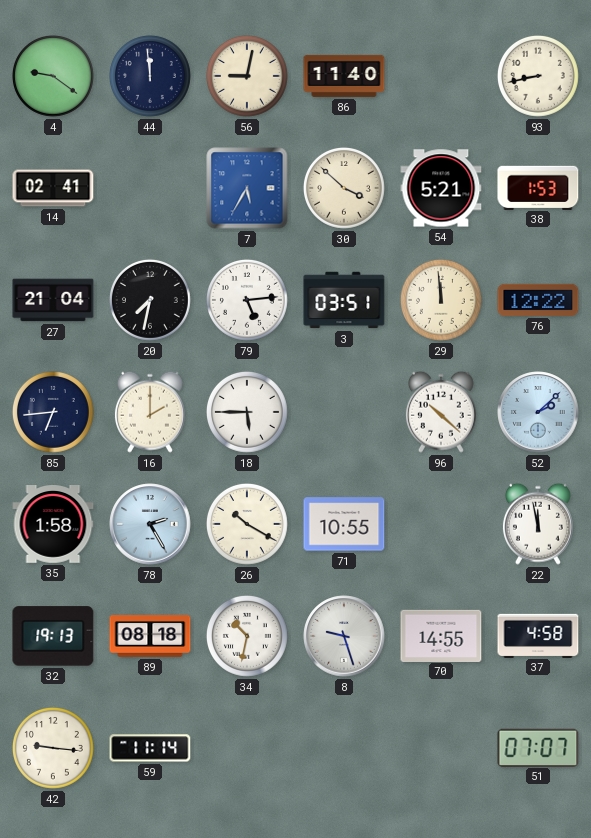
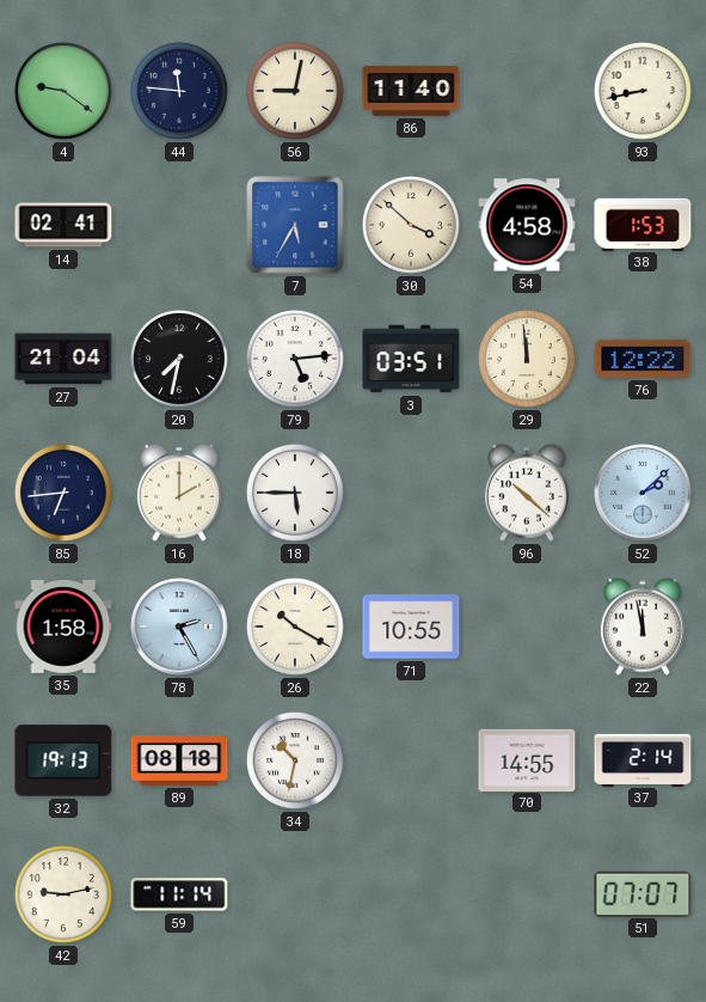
44: 11:59 -> 11:46
54: 5:21 -> 4:58
8: 9:27 -> none
37: 4:58 -> 2:14
42: 9:16 -> 9:13
